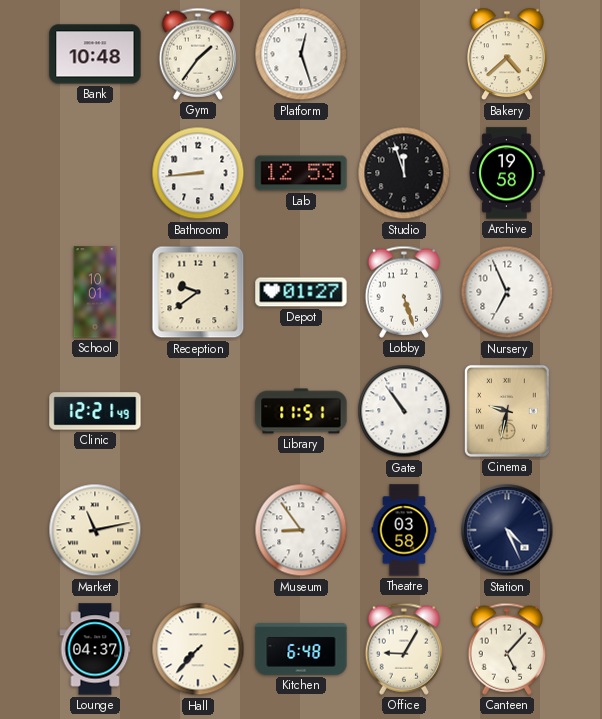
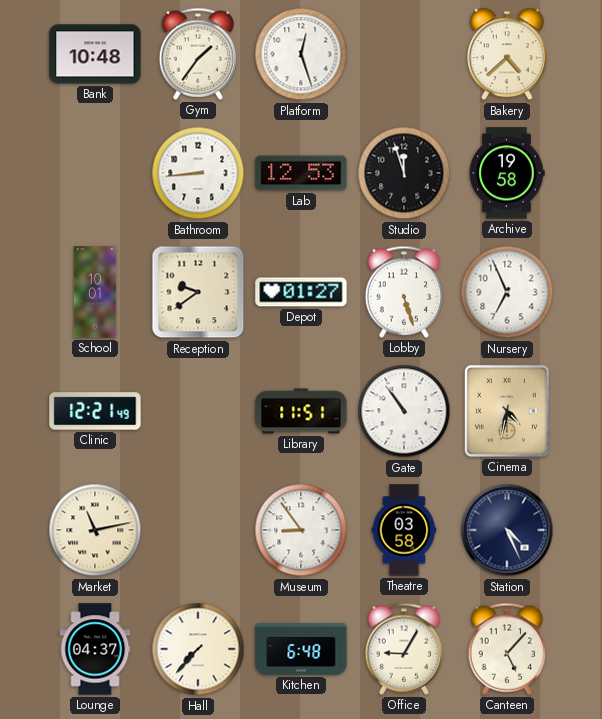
Cinema: 9:32 -> 4:32
